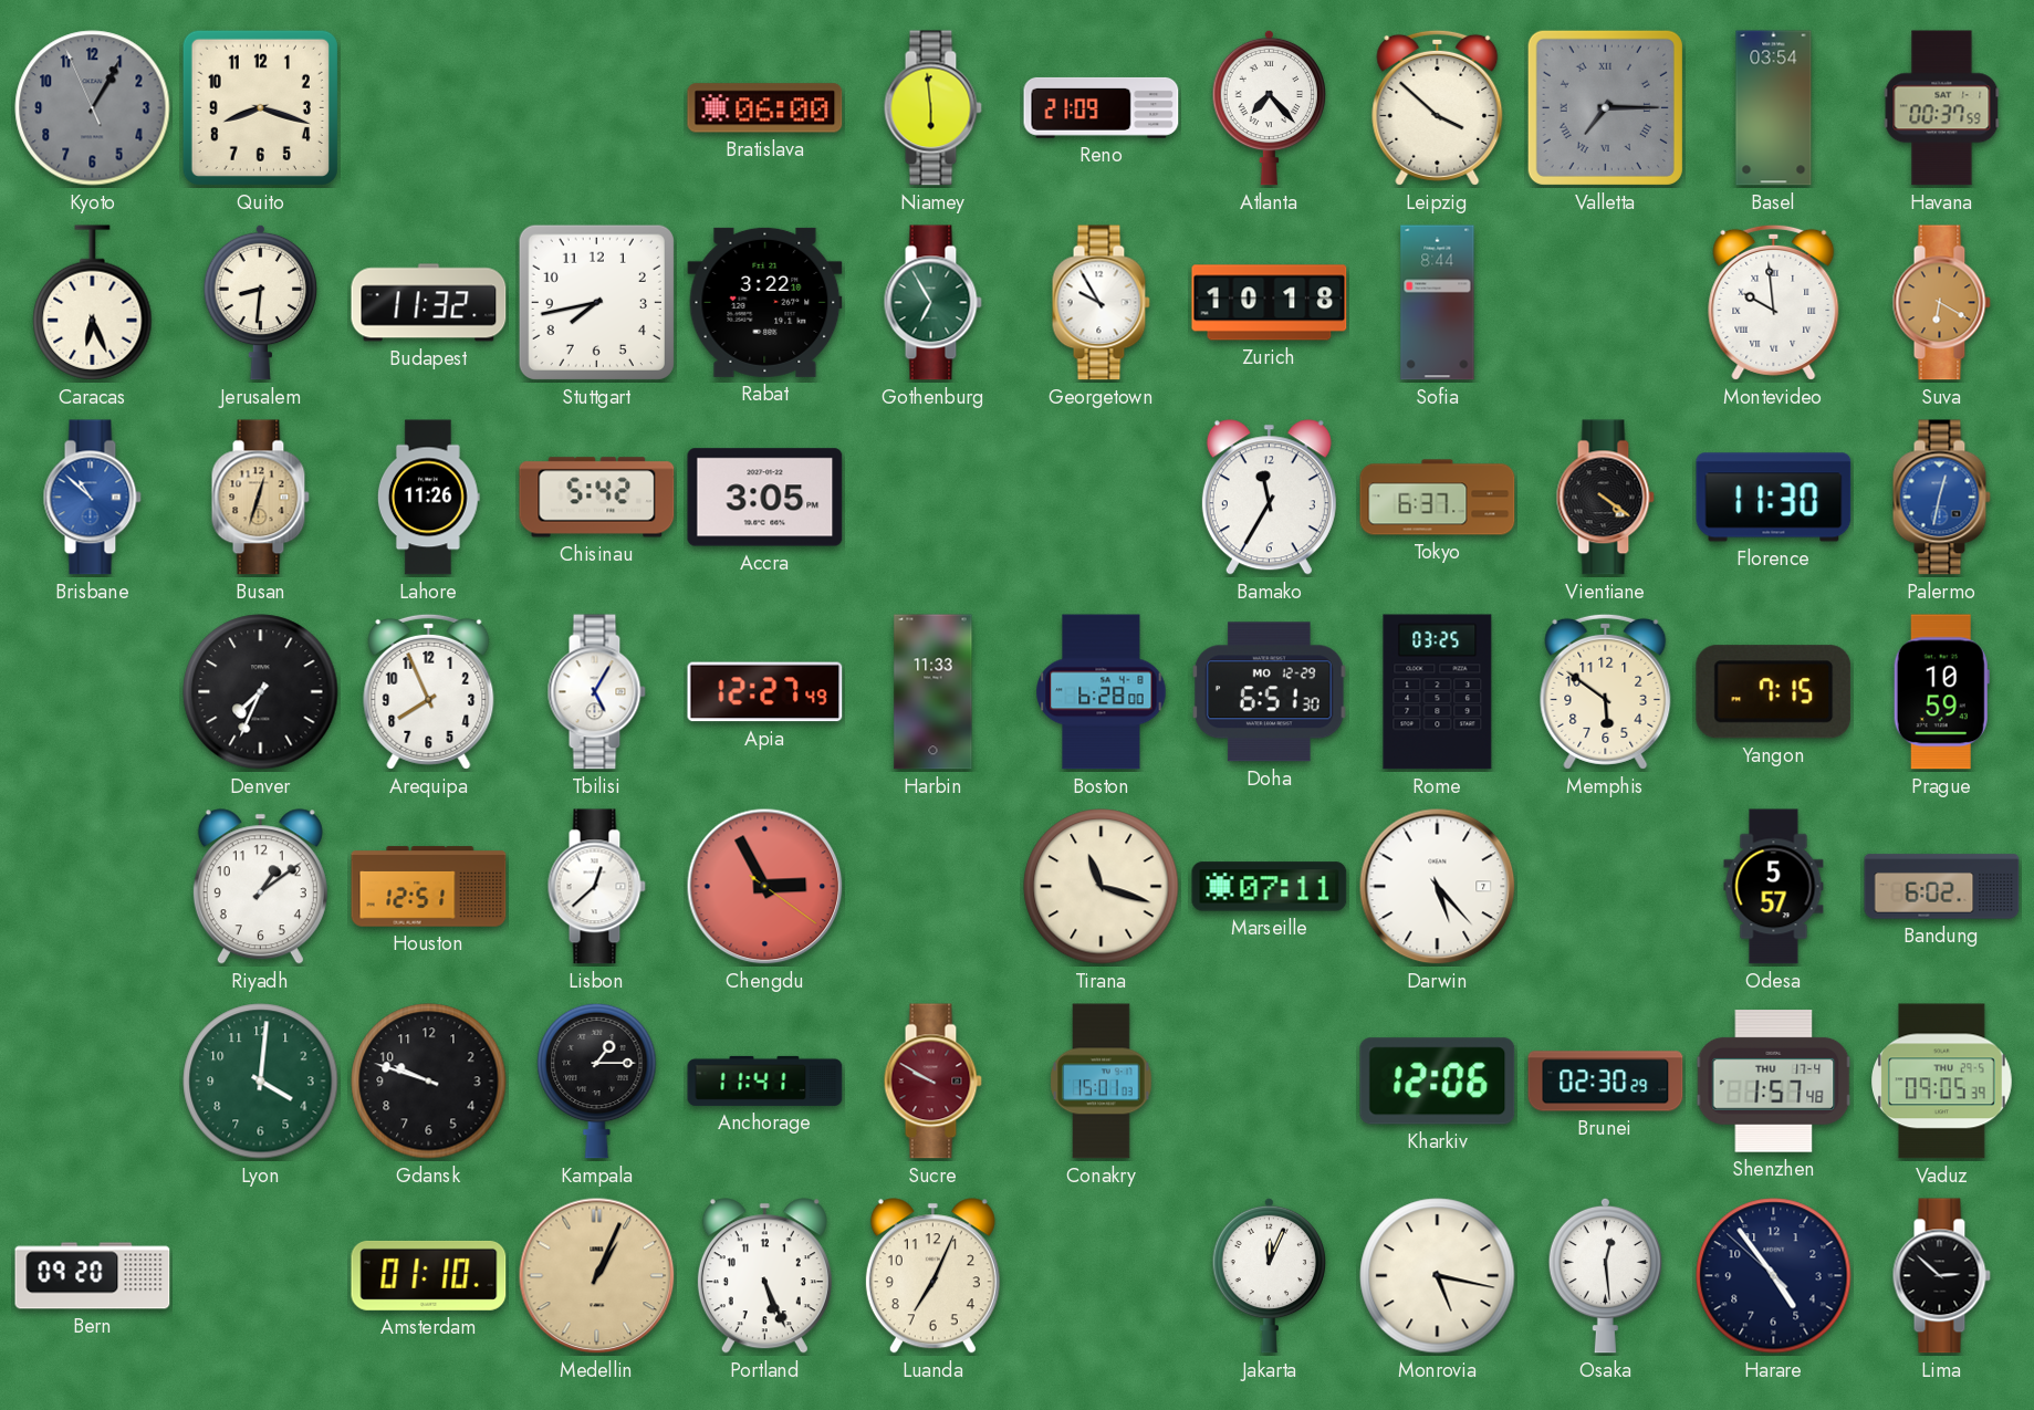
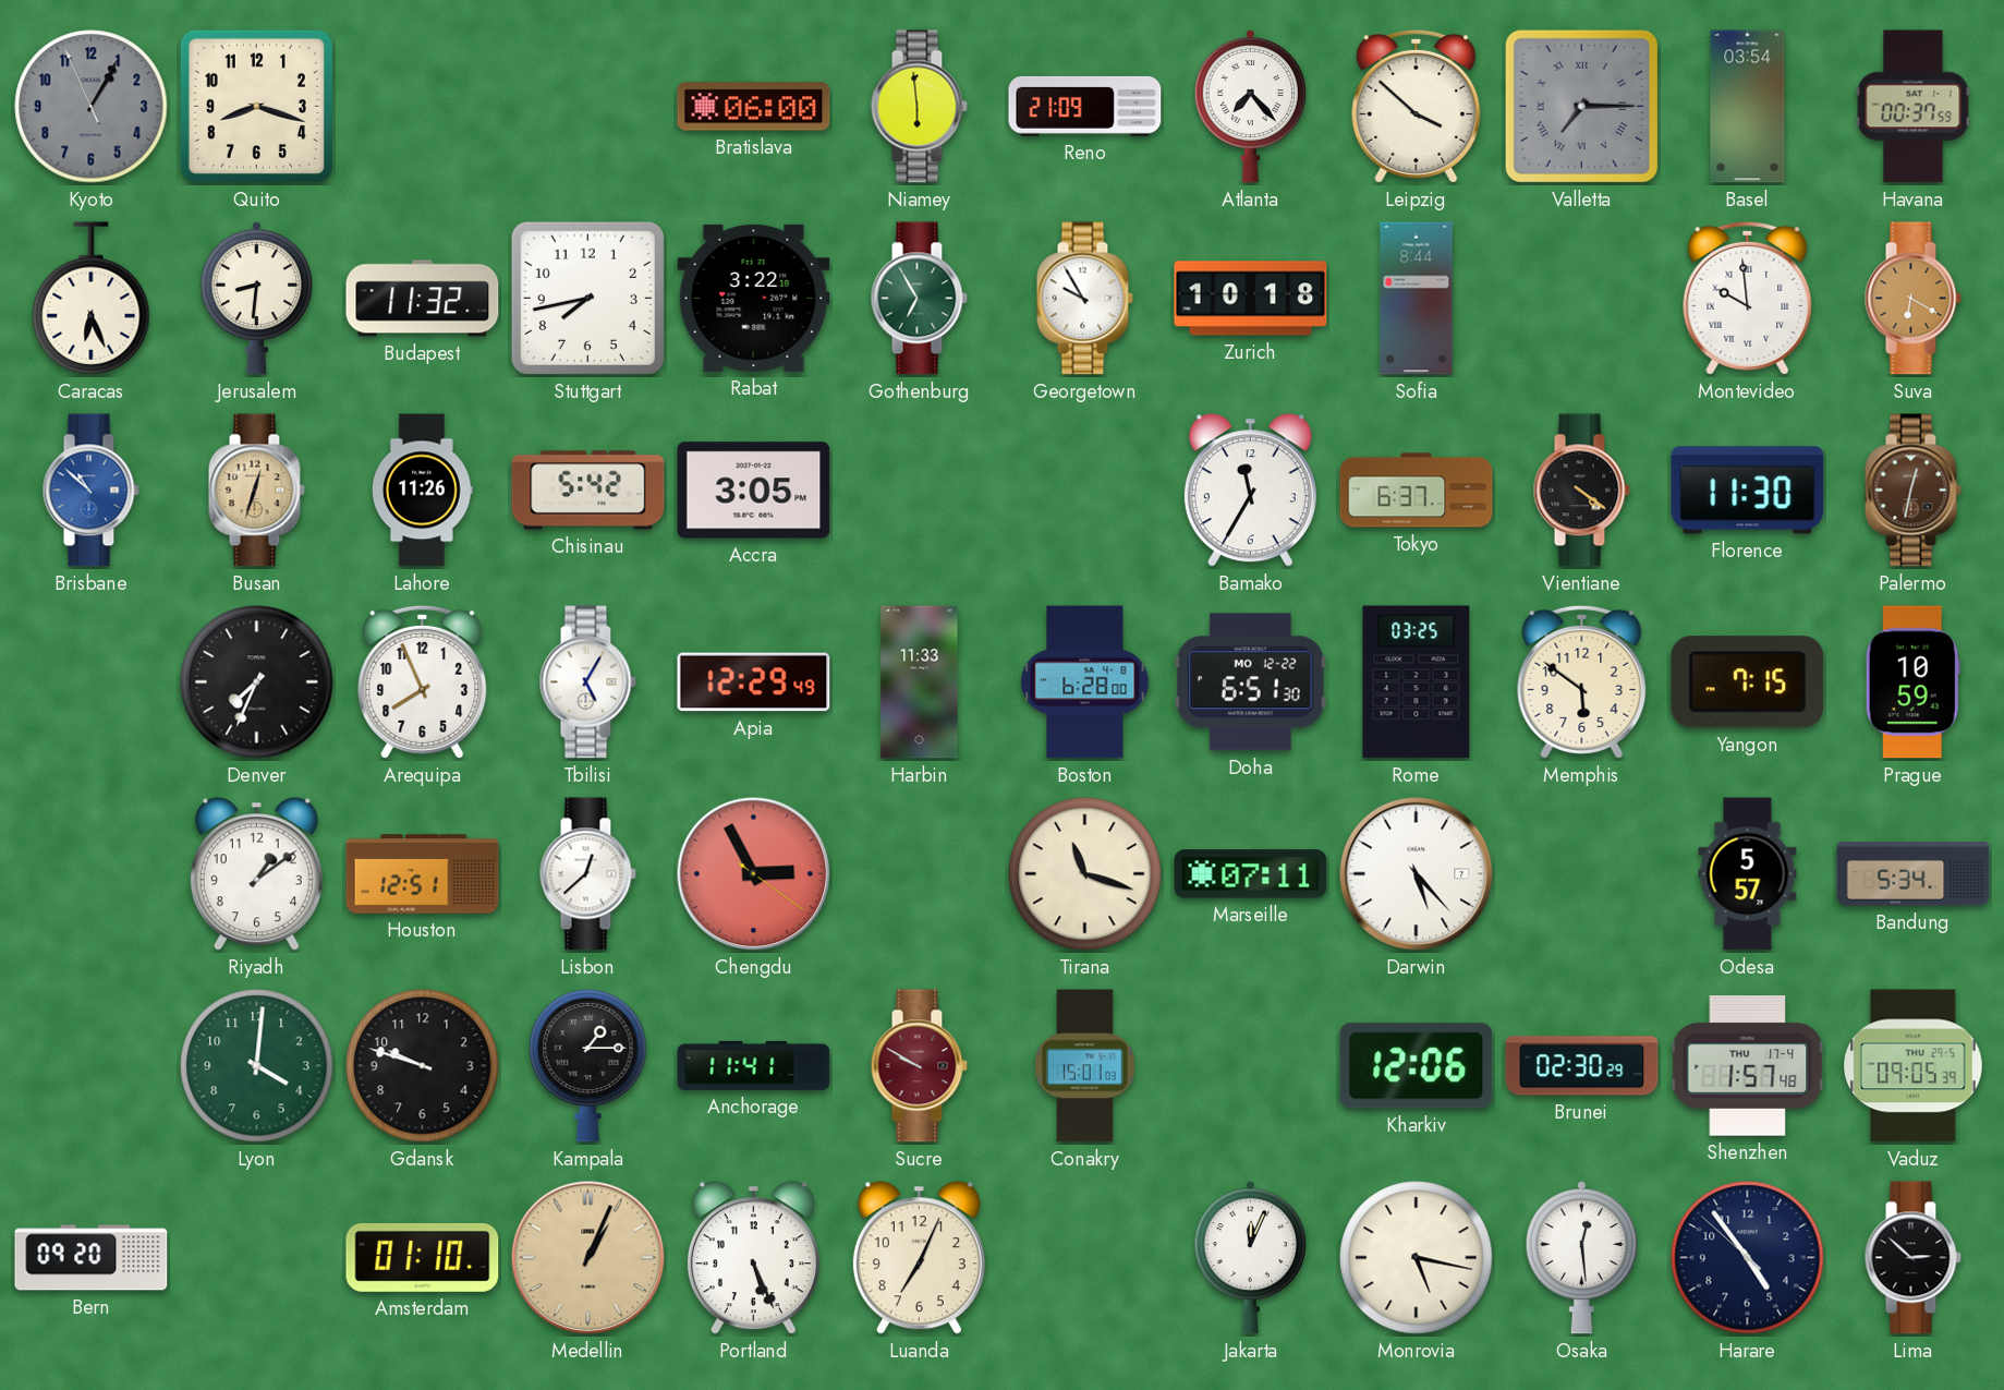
Palermo dial: blue -> brown
Apia: 12:27 -> 12:29
Doha date: MO 12-29 -> MO 12-22
Bandung: 6:02 -> 5:34
